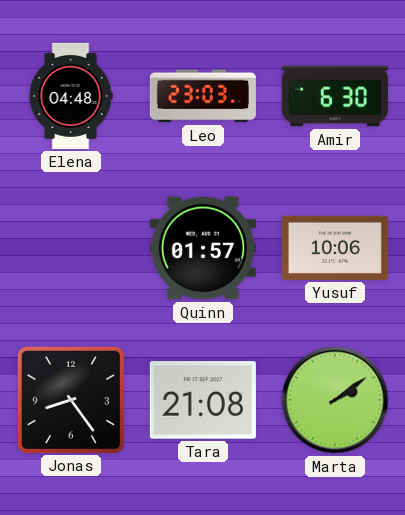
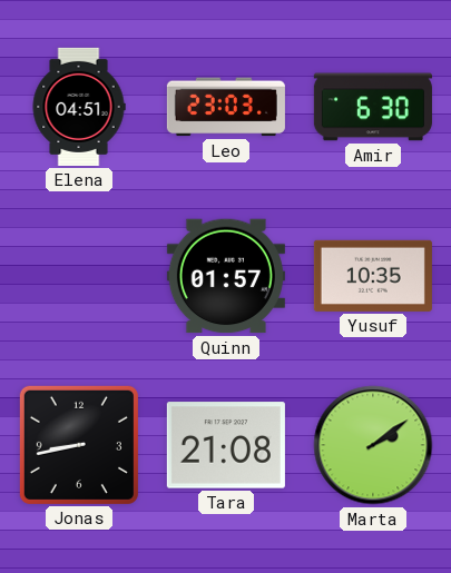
Elena: 04:48 -> 04:51
Yusuf: 10:06 -> 10:35
Jonas: 8:24 -> 8:43
